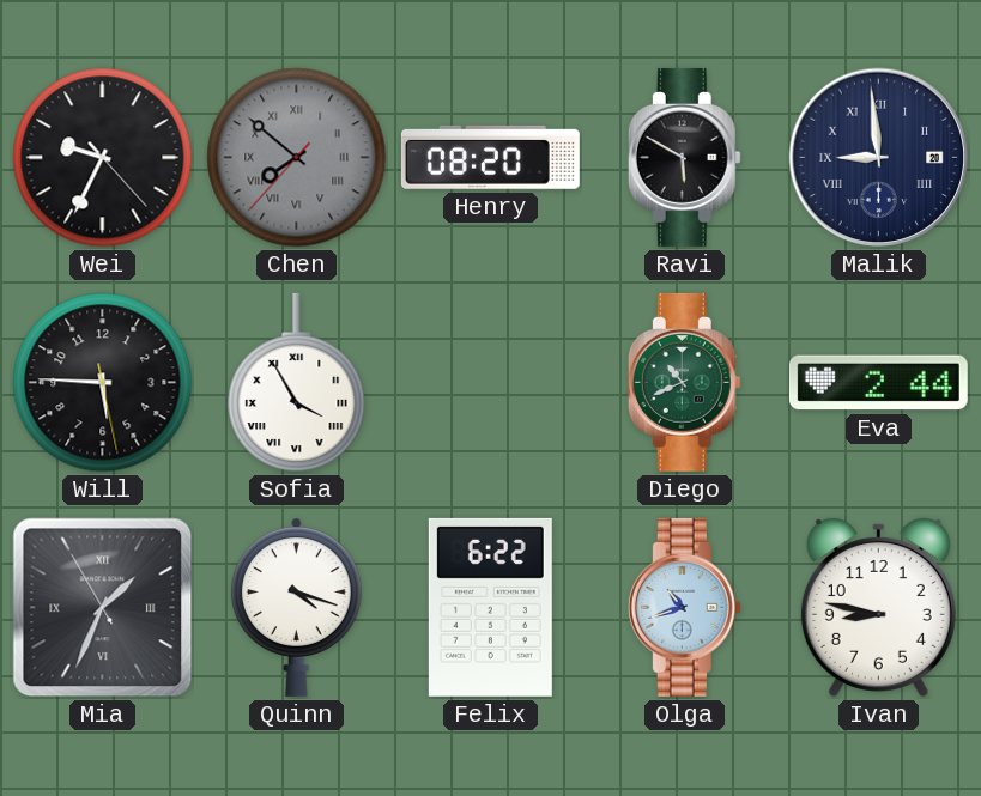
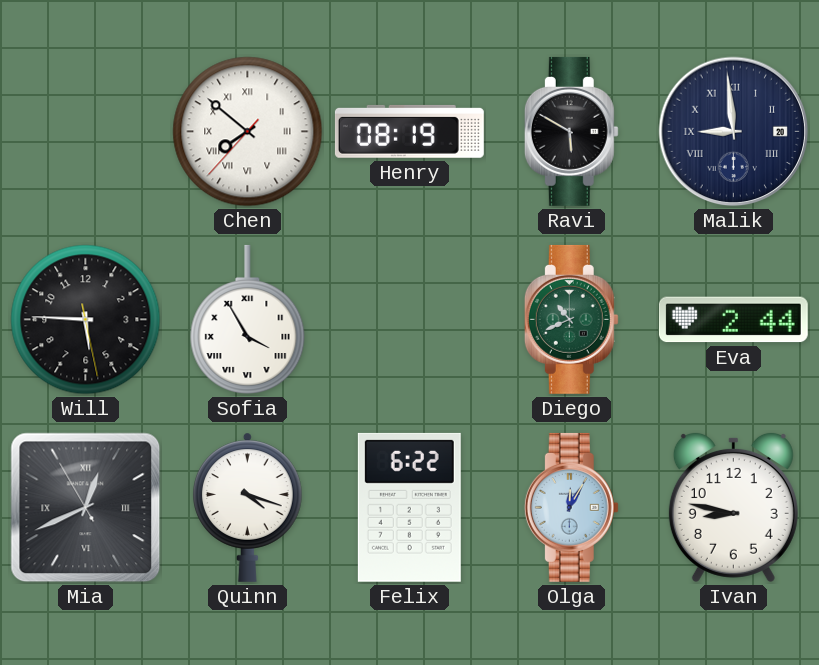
Wei: 9:34 -> none
Chen dial: grey -> white
Henry: 08:20 -> 08:19
Mia: 1:33 -> 12:40
Olga: 10:42 -> 12:05
